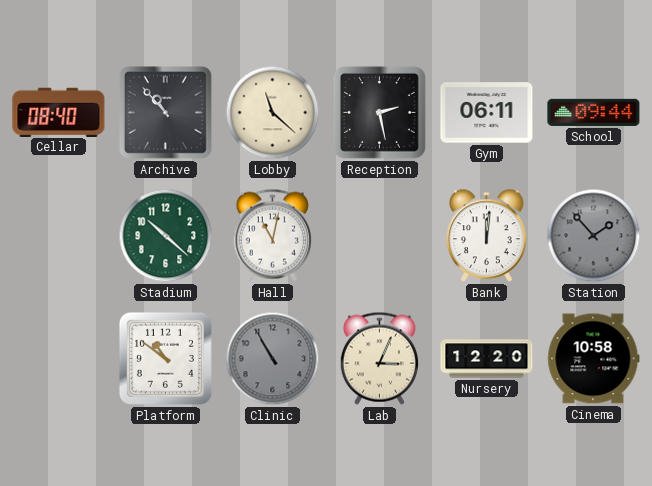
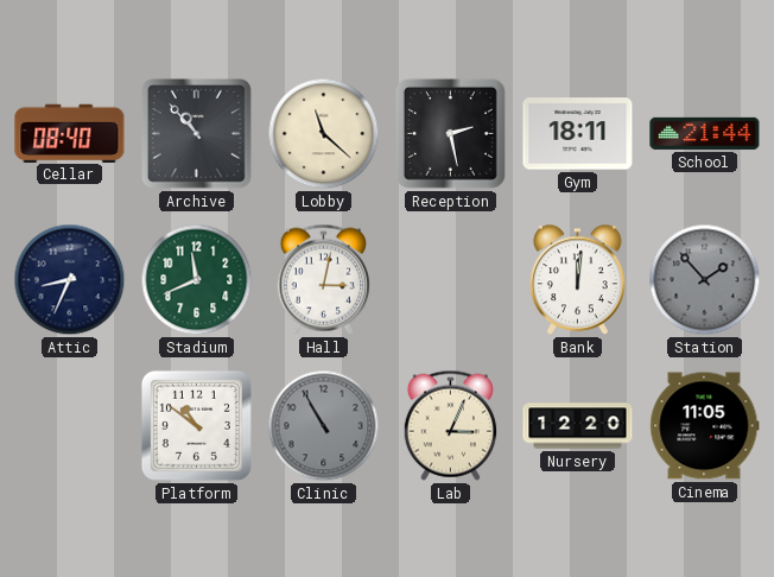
Gym: 06:11 -> 18:11
School: 09:44 -> 21:44
Attic: none -> 8:34
Stadium: 10:22 -> 11:41
Hall: 11:02 -> 3:02
Cinema: 10:58 -> 11:05
